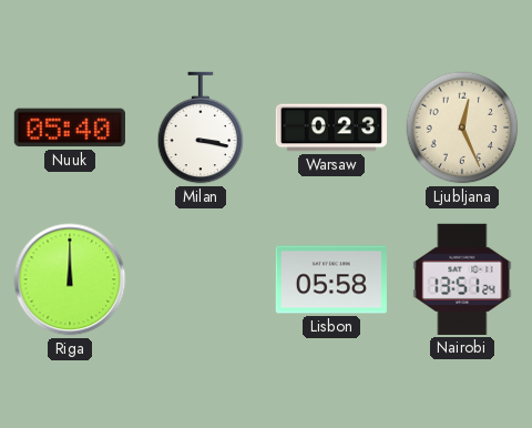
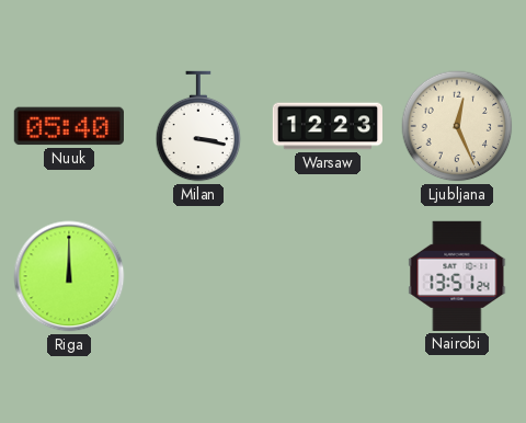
Warsaw: 0:23 -> 12:23
Lisbon: 05:58 -> none
